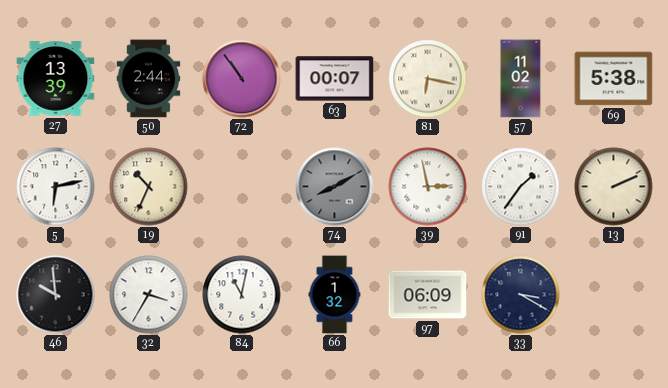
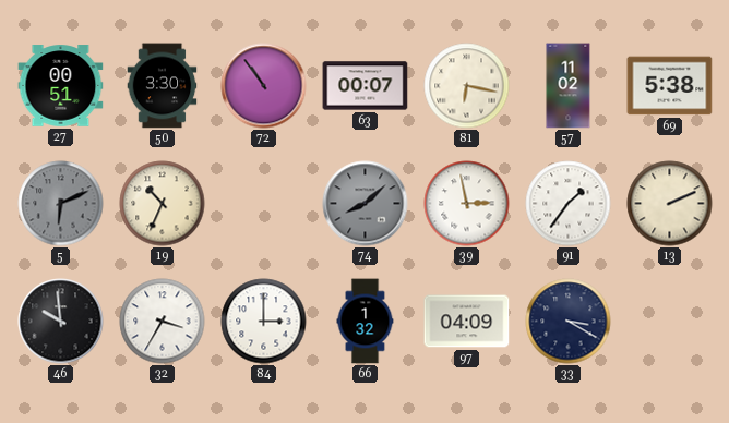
27: 13:39 -> 00:51
50: 2:44 -> 3:30
5: 6:13 -> 6:11
5 dial: white -> grey
74: 8:10 -> 8:08
84: 11:02 -> 3:00
97: 06:09 -> 04:09
